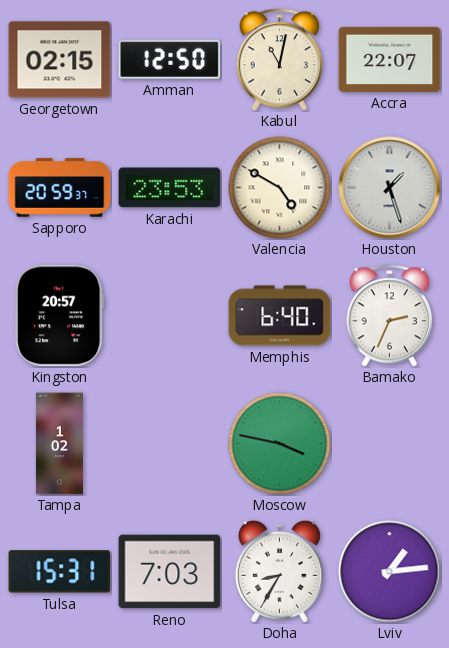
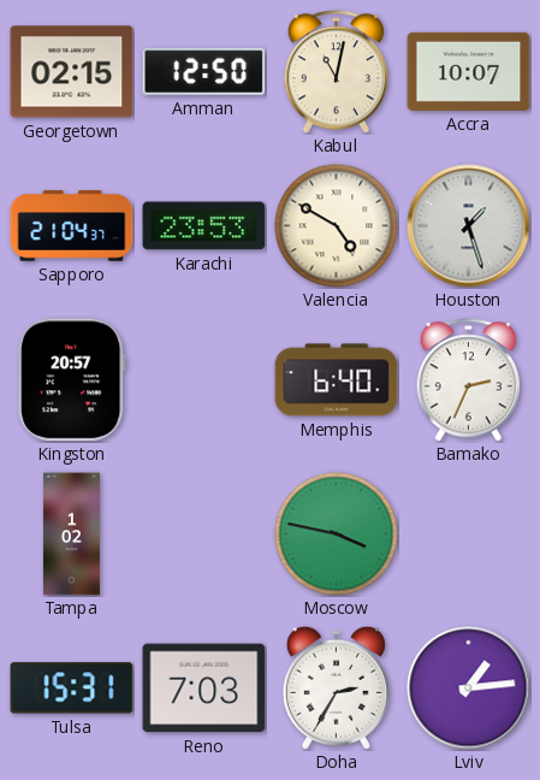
Accra: 22:07 -> 10:07
Sapporo: 20:59 -> 21:04
Doha: 8:35 -> 2:35
